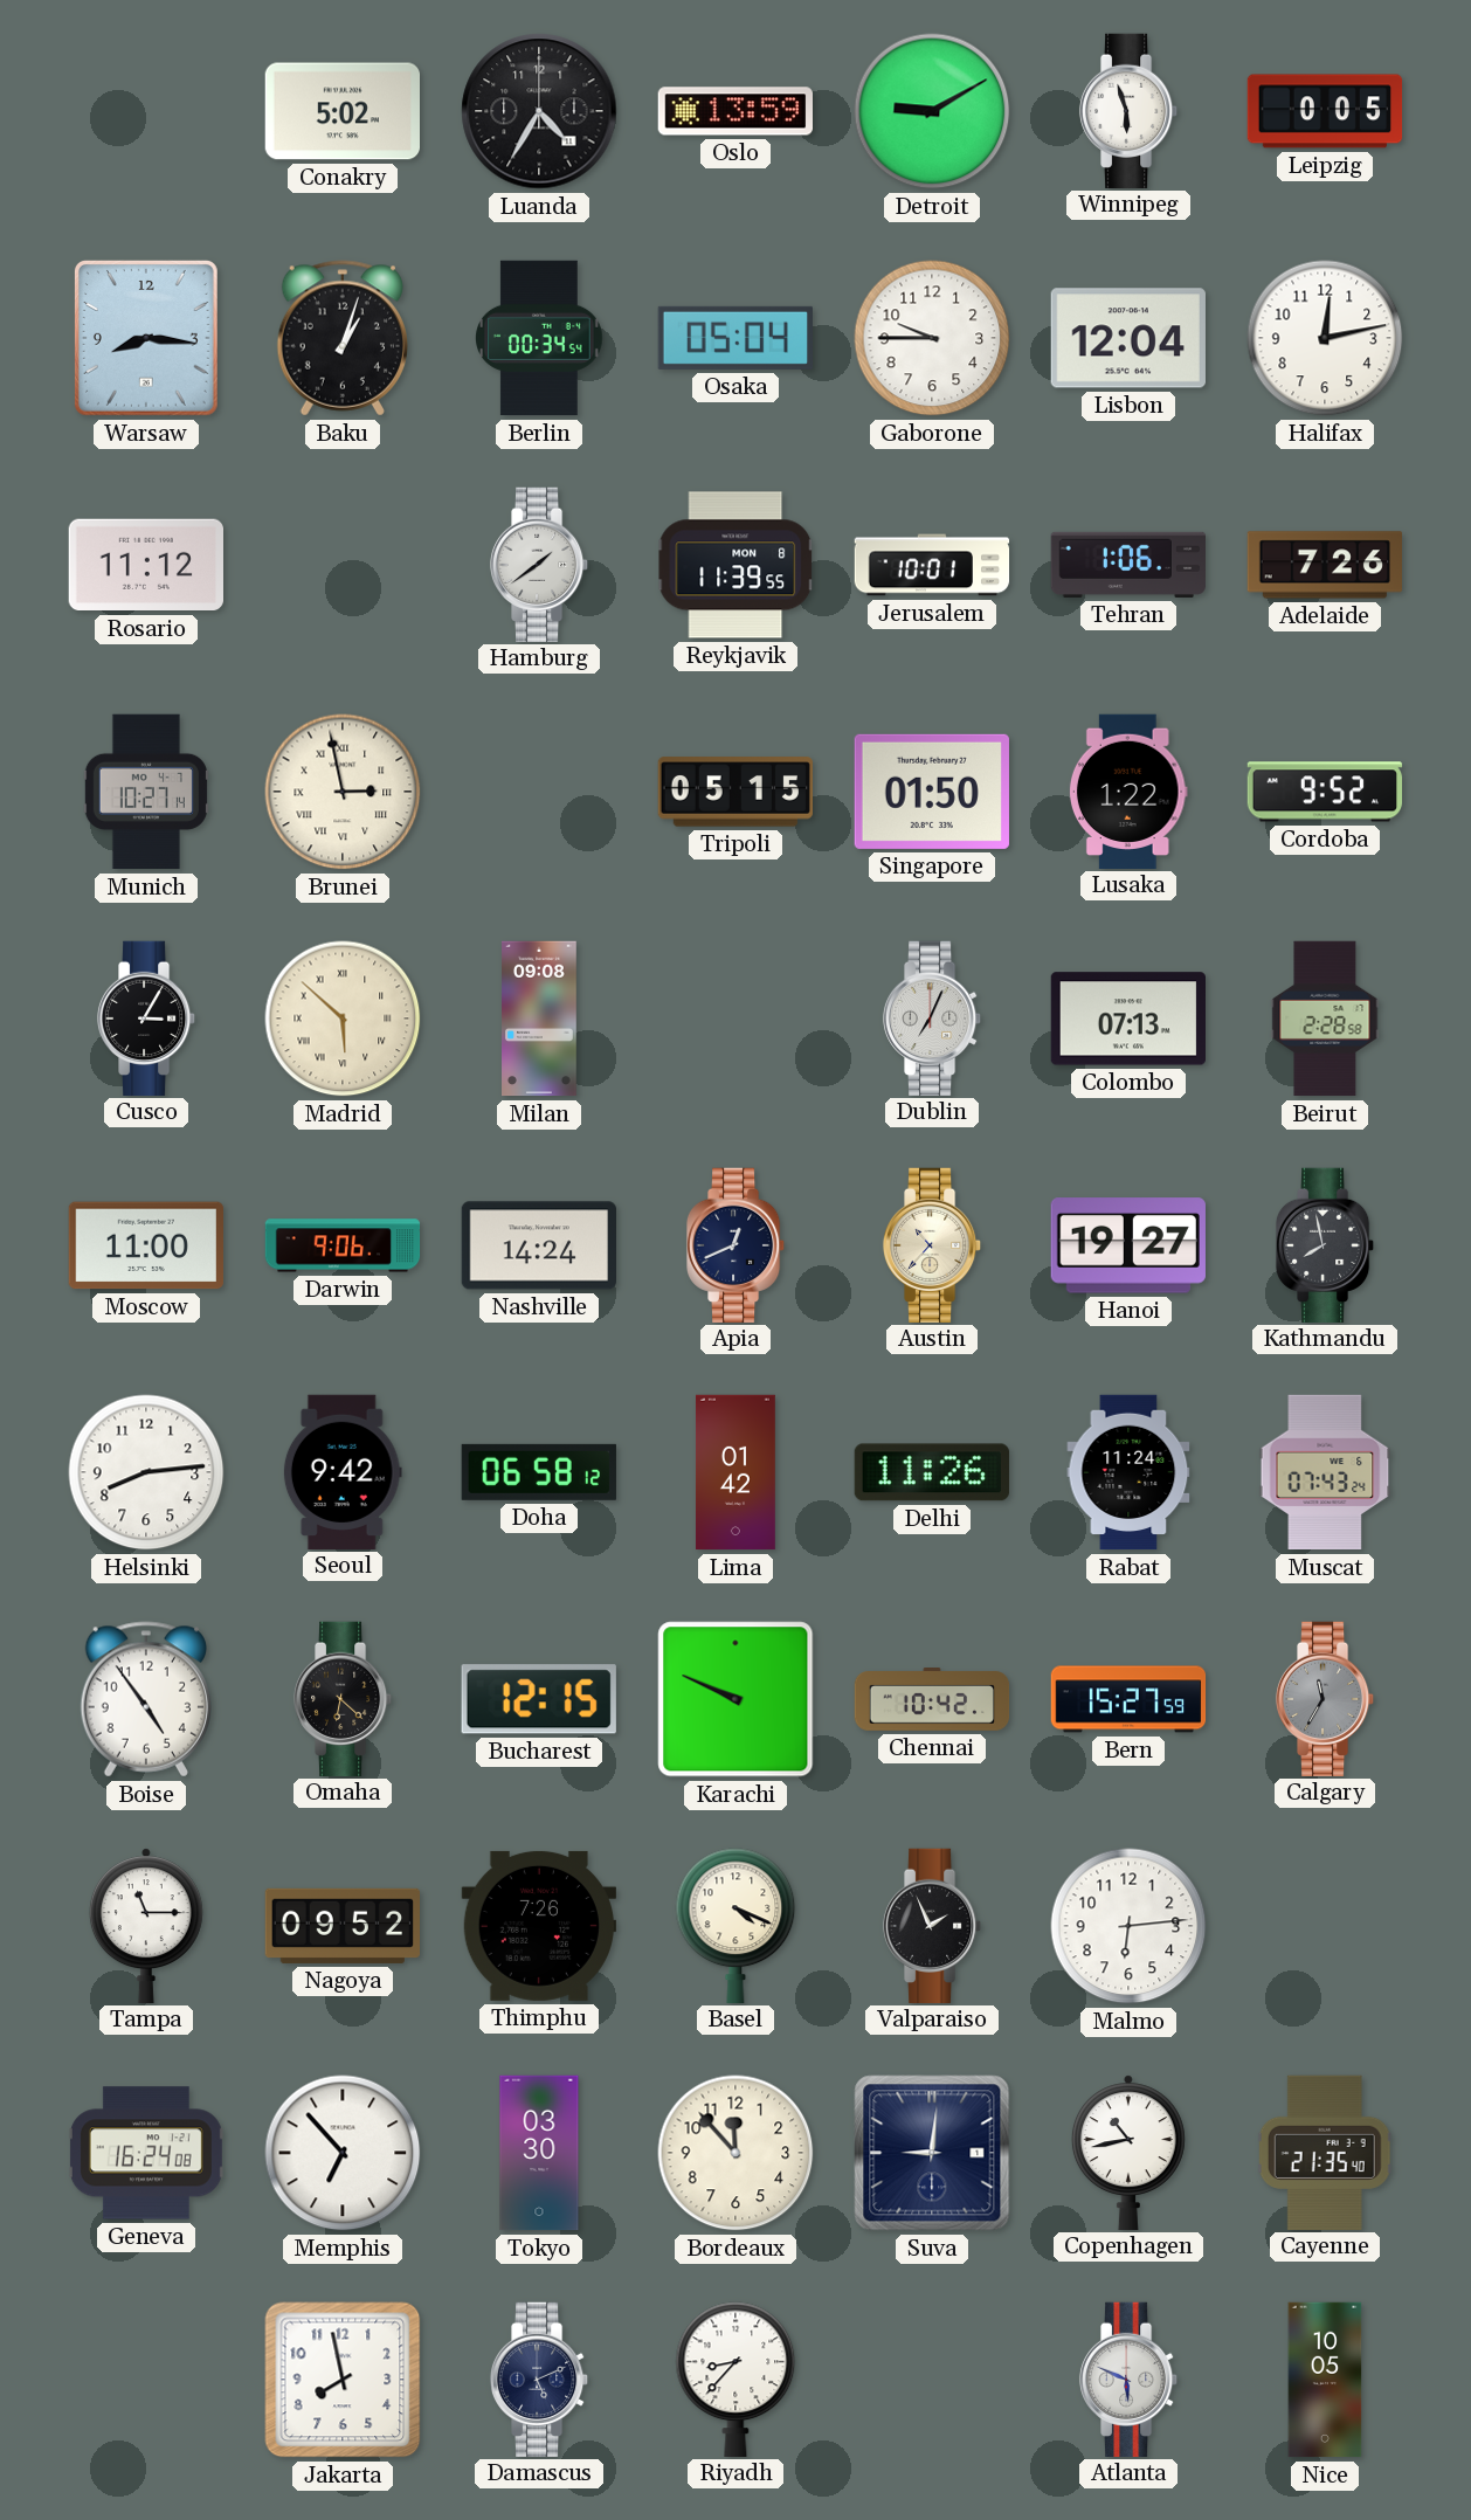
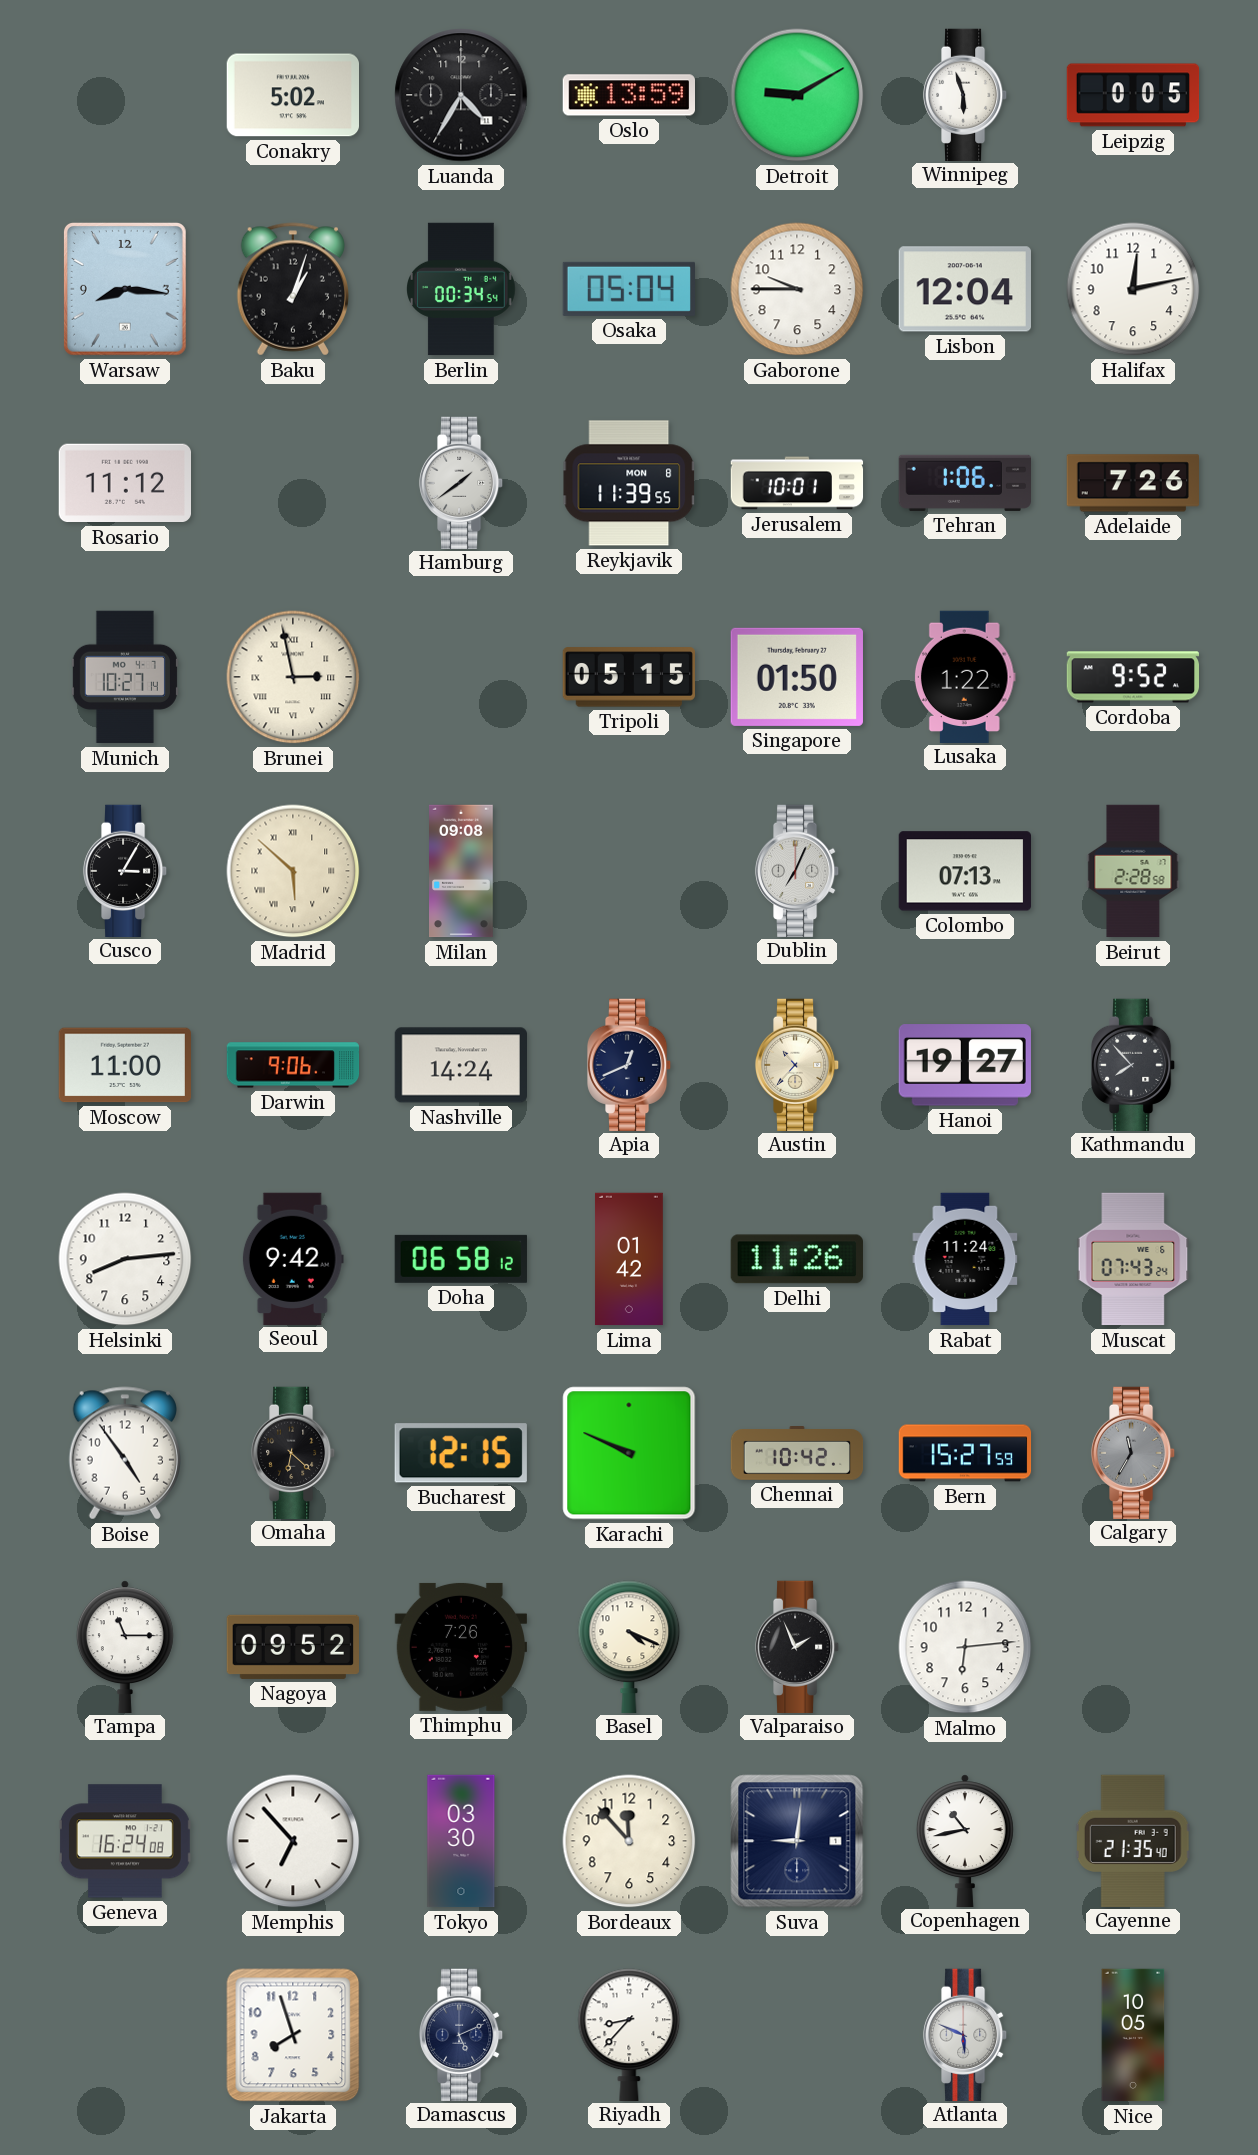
Kathmandu: 7:58 -> 7:53
Jakarta: 7:58 -> 7:57
